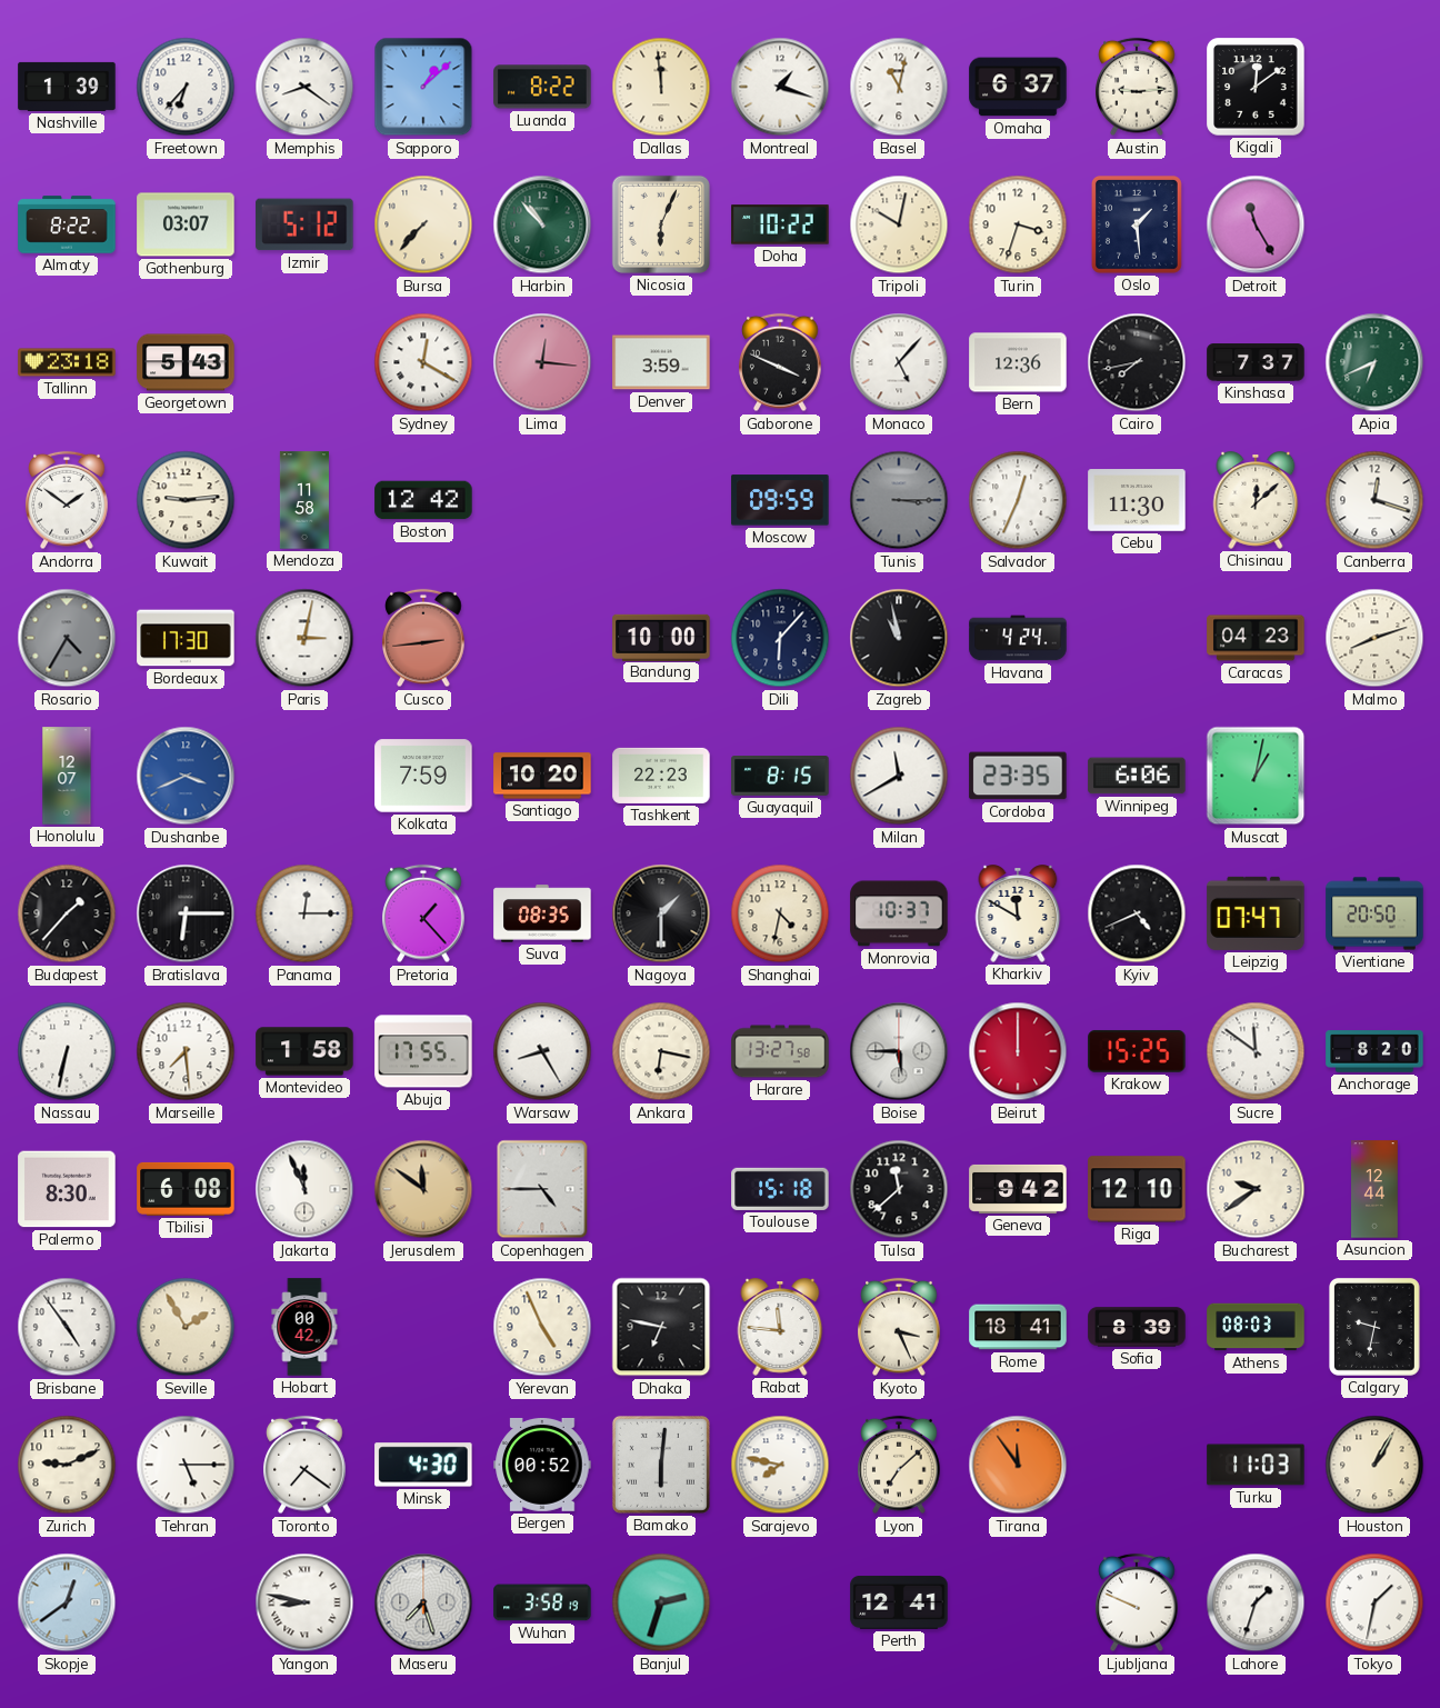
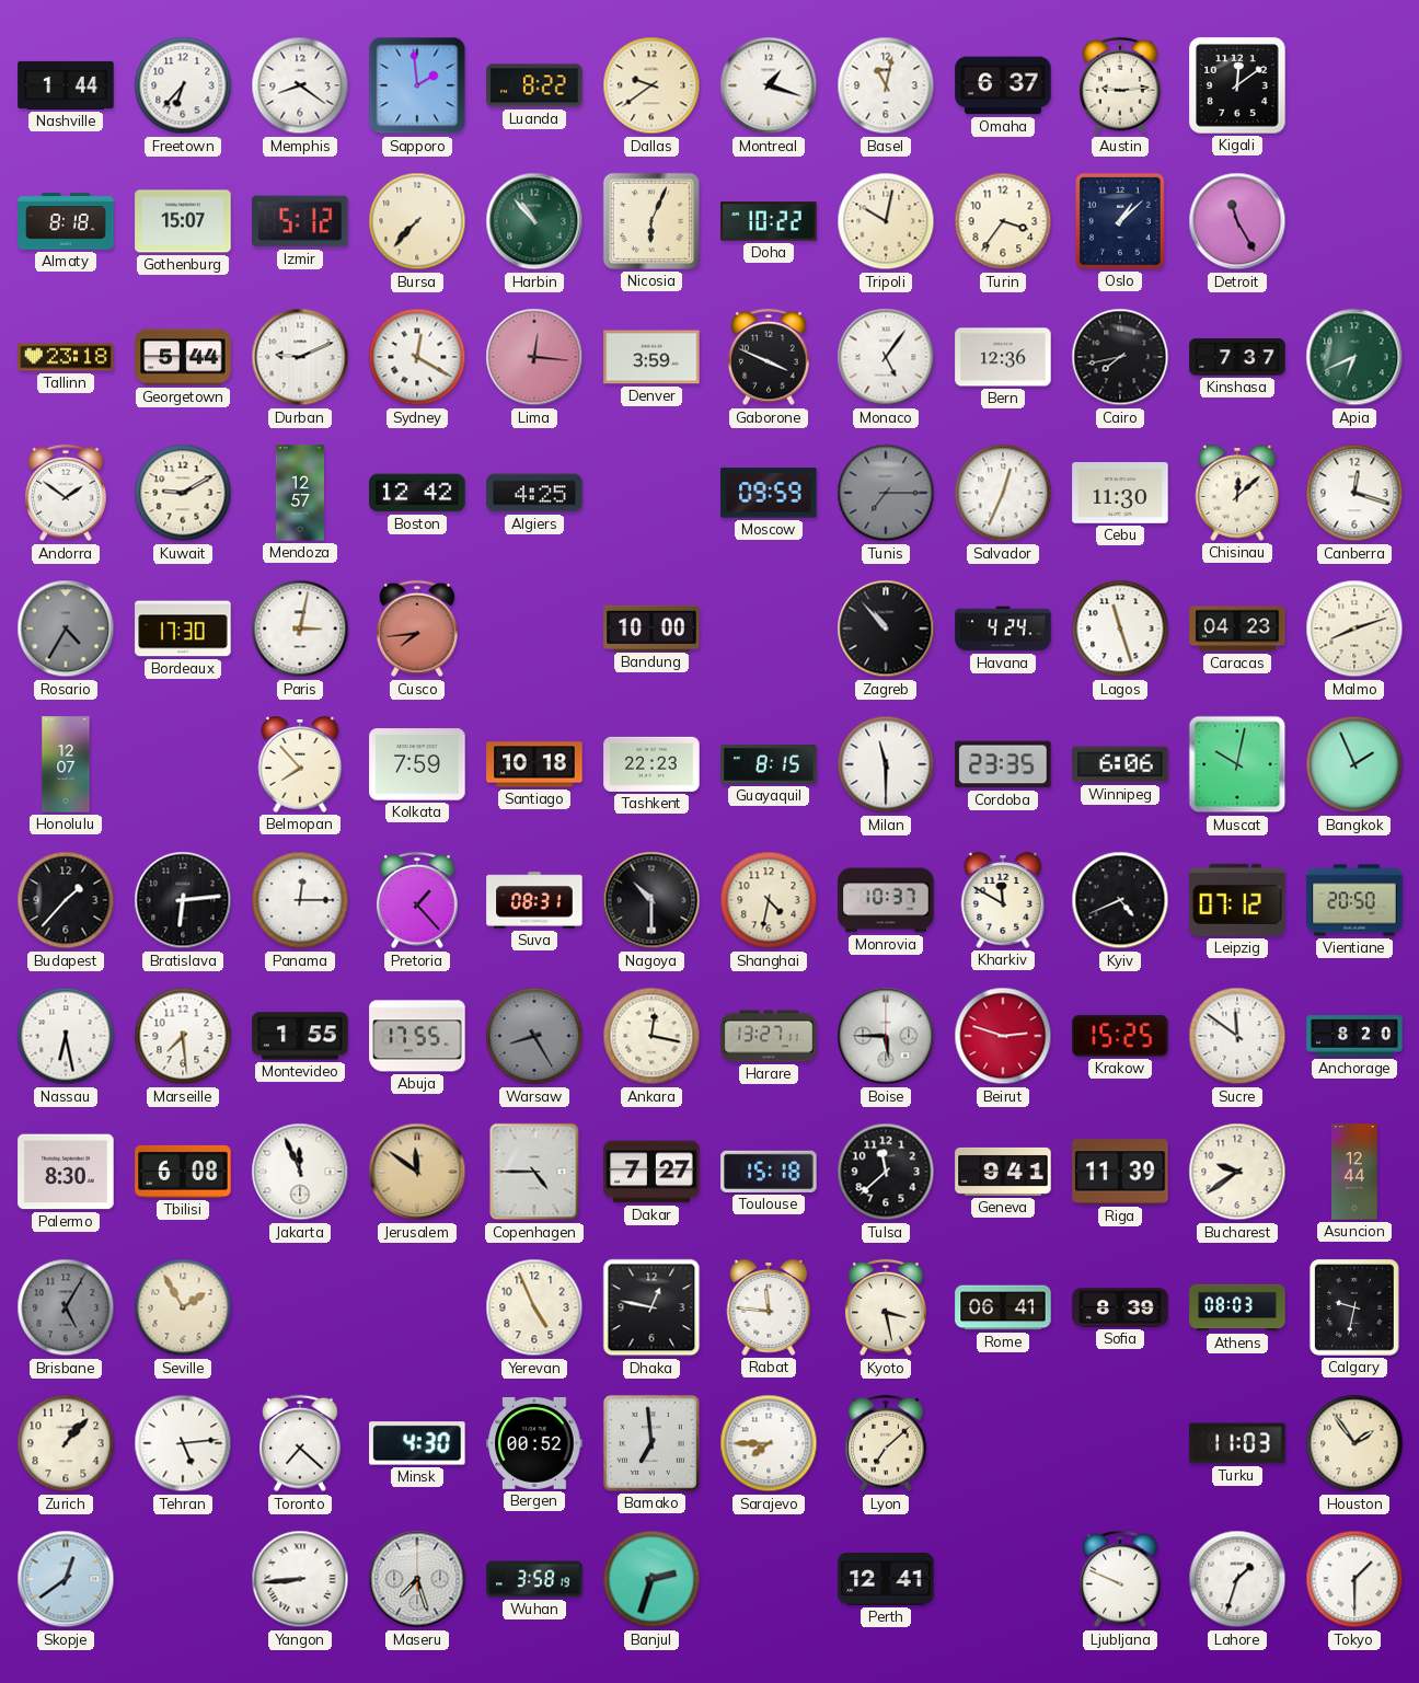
Nashville: 1:39 -> 1:44
Sapporo: 1:08 -> 1:59
Dallas: 11:59 -> 9:39
Almaty: 8:22 -> 8:18
Gothenburg: 03:07 -> 15:07
Turin: 3:33 -> 3:36
Oslo: 1:29 -> 1:08
Georgetown: 5:43 -> 5:44
Durban: none -> 9:11
Monaco: 5:07 -> 5:06
Kuwait: 9:14 -> 9:10
Mendoza: 11:58 -> 12:57
Algiers: none -> 4:25
Tunis: 3:15 -> 7:15
Cusco: 2:44 -> 7:44
Dili: 6:07 -> none
Zagreb: 10:58 -> 10:53
Lagos: none -> 11:27
Dushanbe: 3:41 -> none
Belmopan: none -> 7:53
Santiago: 10:20 -> 10:18
Milan: 11:40 -> 11:30
Muscat: 1:02 -> 10:02
Bangkok: none -> 1:56
Bratislava: 6:15 -> 6:14
Suva: 08:35 -> 08:31
Nagoya: 1:30 -> 10:30
Leipzig: 07:47 -> 07:12
Nassau: 6:32 -> 6:28
Montevideo: 1:58 -> 1:55
Warsaw dial: white -> grey
Ankara: 6:17 -> 12:17
Harare: 13:27:58 -> 13:27:11
Beirut: 12:00 -> 2:48
Dakar: none -> 7:27
Geneva: 9:42 -> 9:41
Riga: 12:10 -> 11:39
Brisbane: 4:54 -> 5:05
Brisbane dial: white -> grey
Hobart: 00:42 -> none
Dhaka: 6:47 -> 12:47
Kyoto: 3:26 -> 3:28
Rome: 18:41 -> 06:41
Zurich: 9:11 -> 1:07
Tehran: 5:15 -> 5:14
Toronto: 7:21 -> 7:22
Bamako: 6:01 -> 6:59
Sarajevo: 7:47 -> 7:45
Tirana: 11:54 -> none
Houston: 1:05 -> 1:54
Yangon: 8:47 -> 8:44
Tokyo: 1:32 -> 1:30
